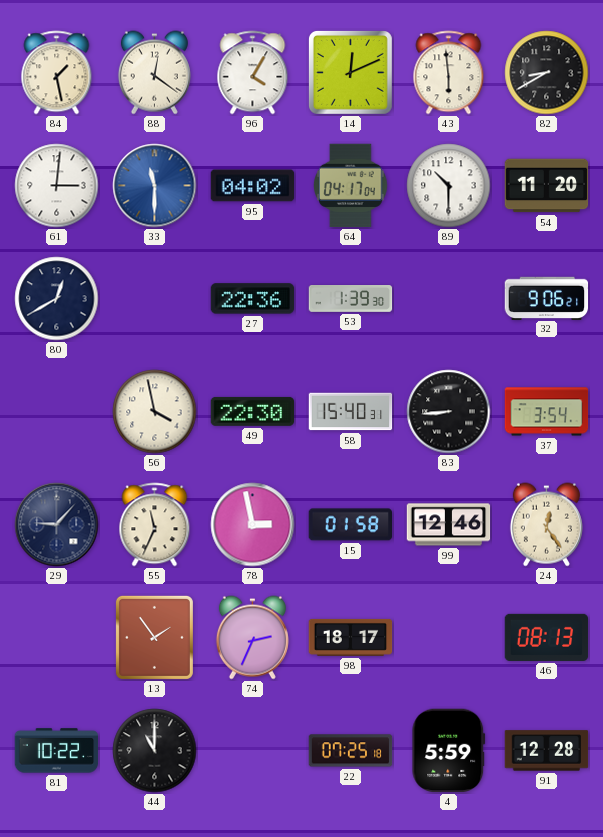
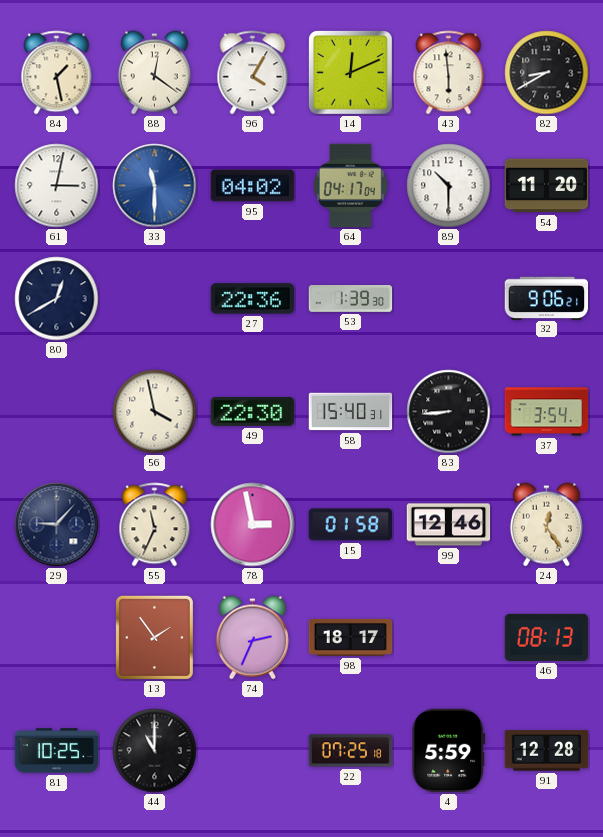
61: 3:01 -> 3:02
81: 10:22 -> 10:25
